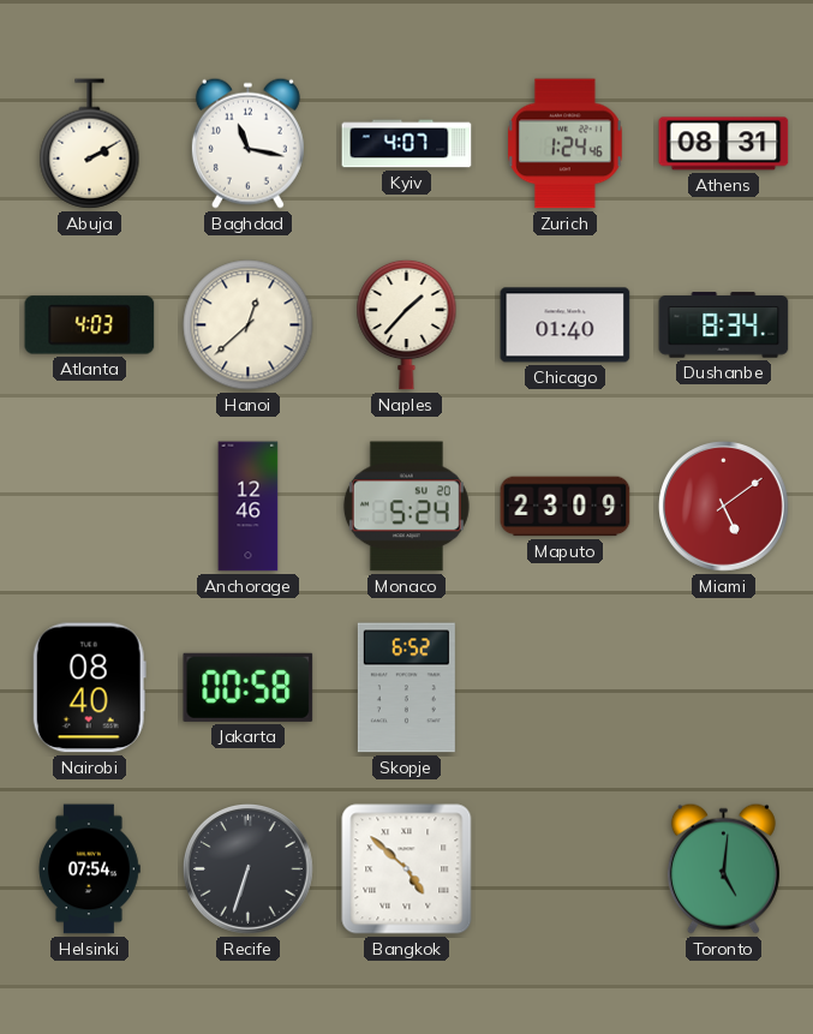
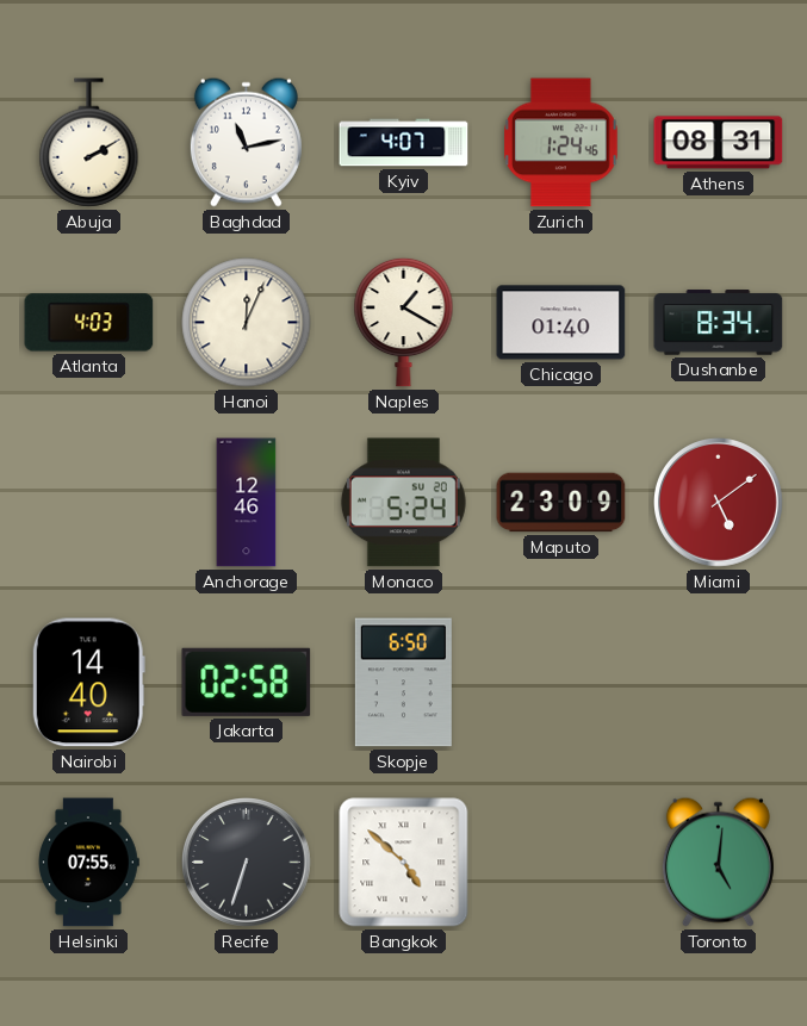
Baghdad: 11:17 -> 11:13
Hanoi: 12:38 -> 12:04
Naples: 1:37 -> 1:20
Nairobi: 08:40 -> 14:40
Jakarta: 00:58 -> 02:58
Skopje: 6:52 -> 6:50
Helsinki: 07:54 -> 07:55
